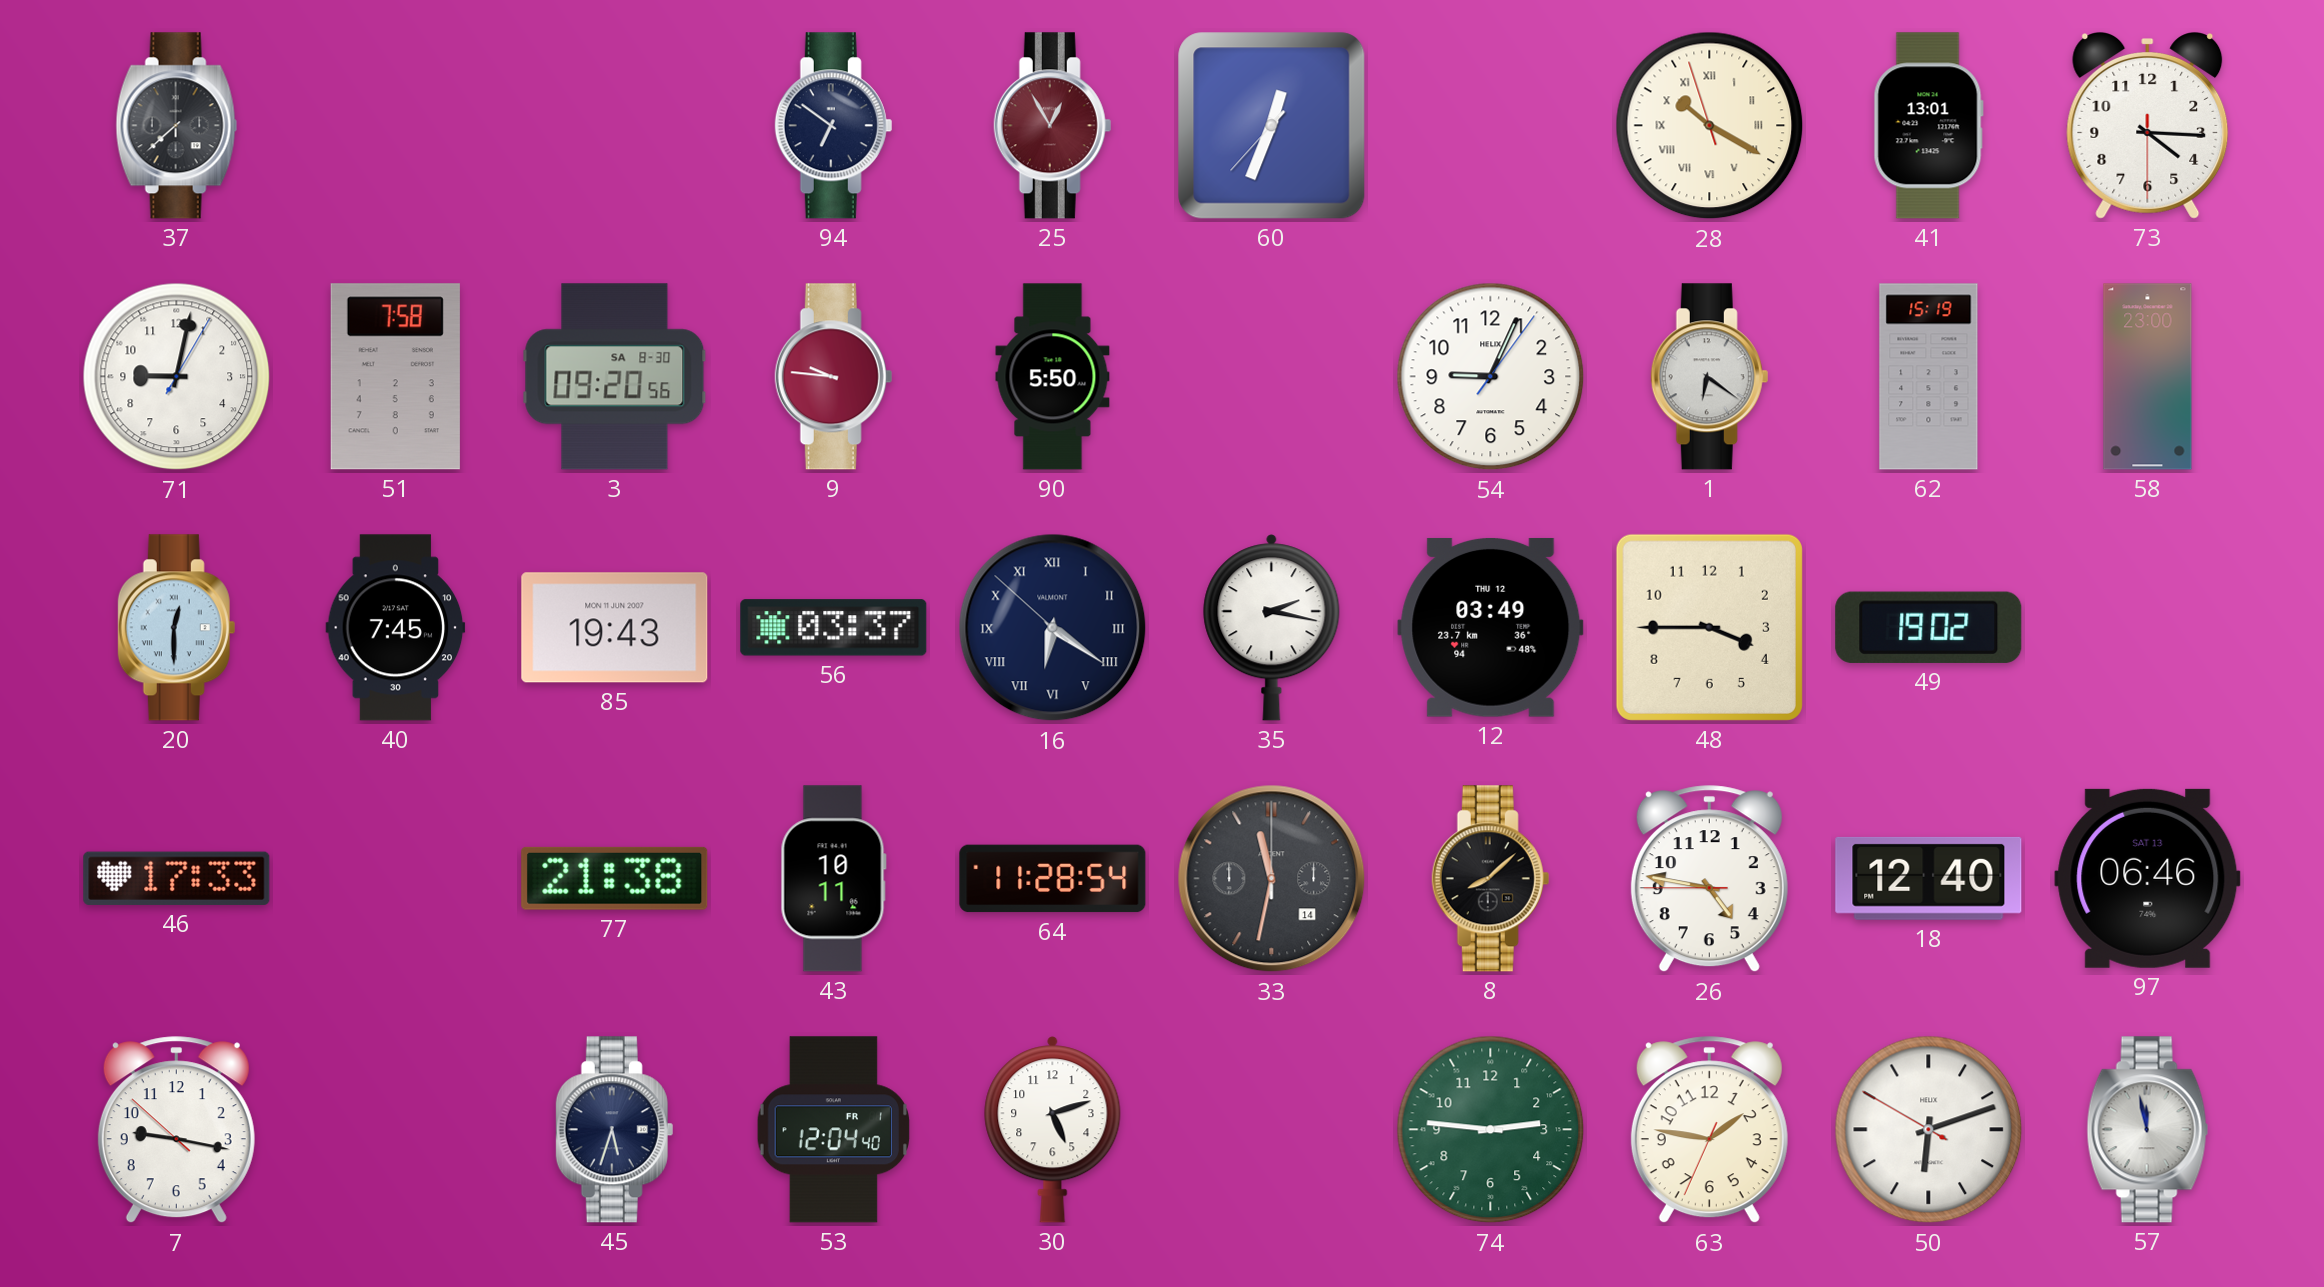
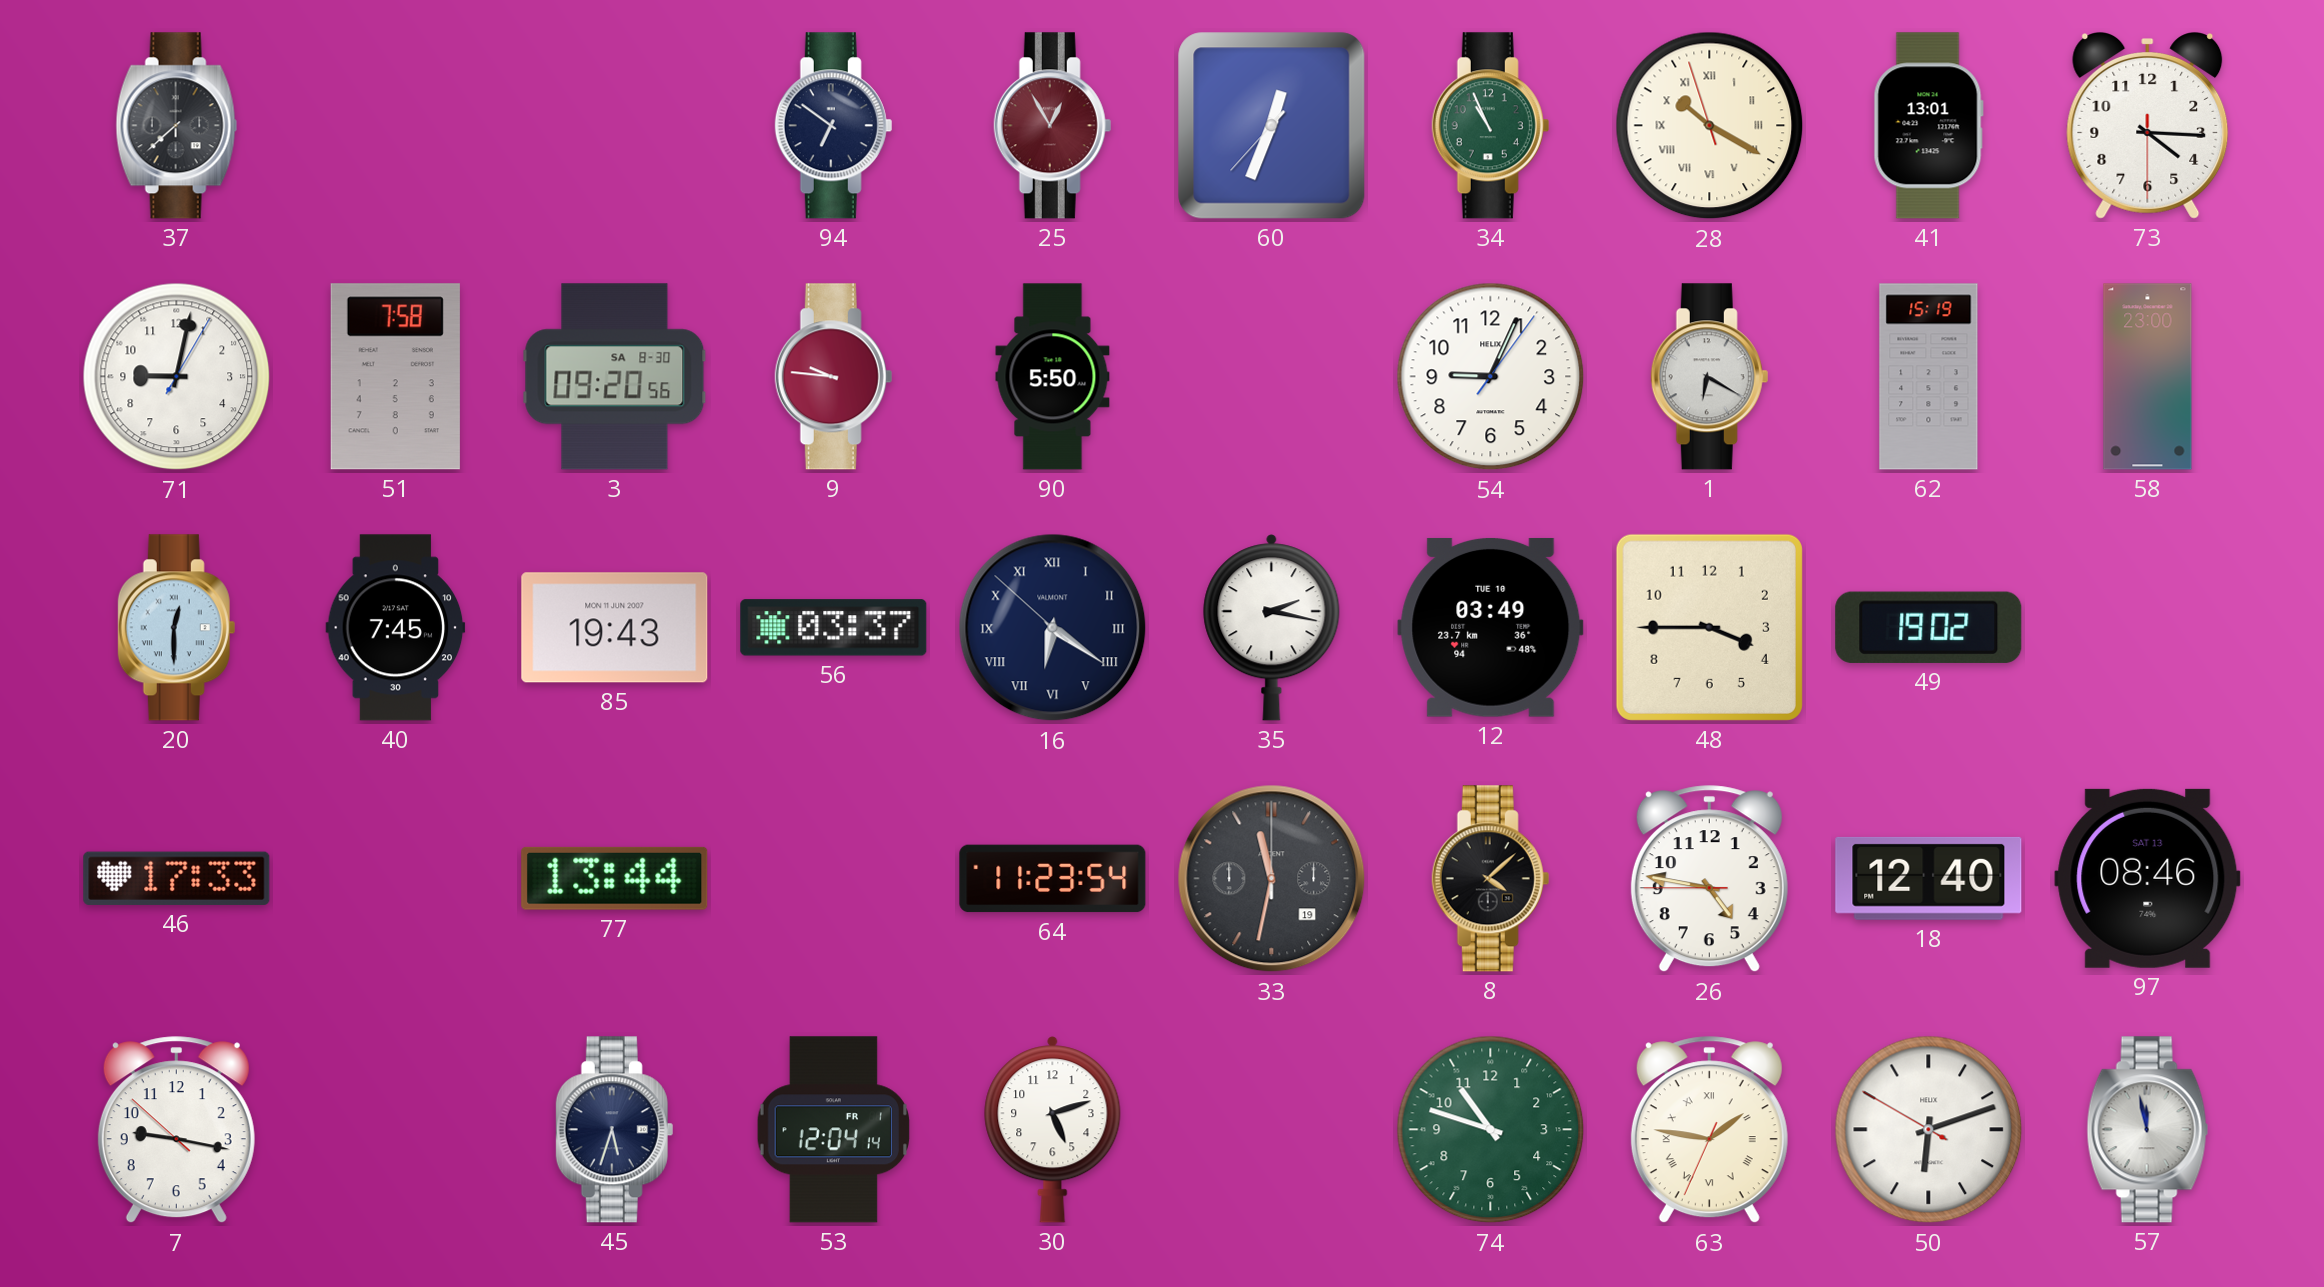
34: none -> 10:56
1: 6:21 -> 6:20
12 date: THU 12 -> TUE 10
77: 21:38 -> 13:44
43: 10:11 -> none
64: 11:28 -> 11:23
33 date: 14 -> 19
8: 8:08 -> 4:08
97: 06:46 -> 08:46
53: 12:04:40 -> 12:04:14
74: 2:46 -> 10:48
63 numerals: Arabic -> Roman
